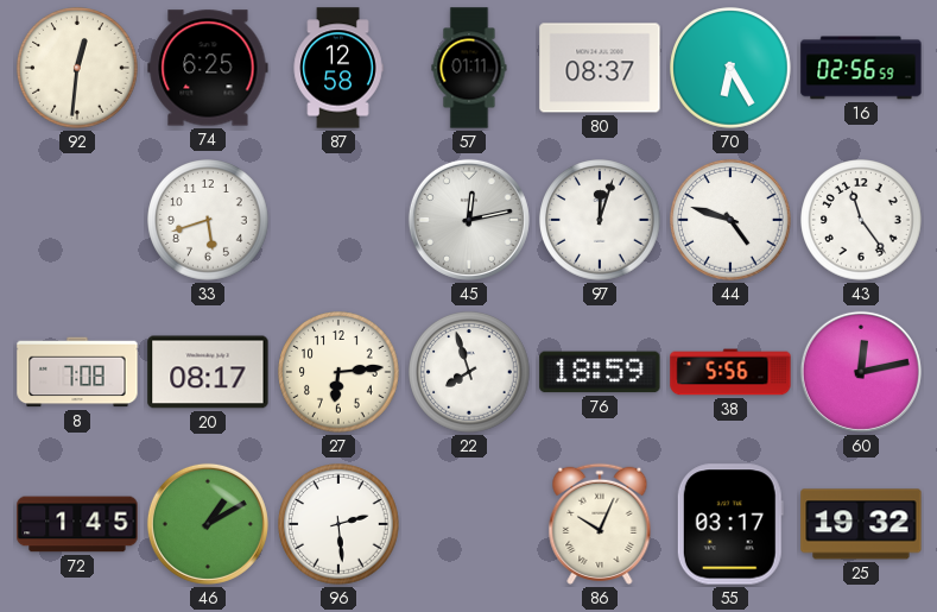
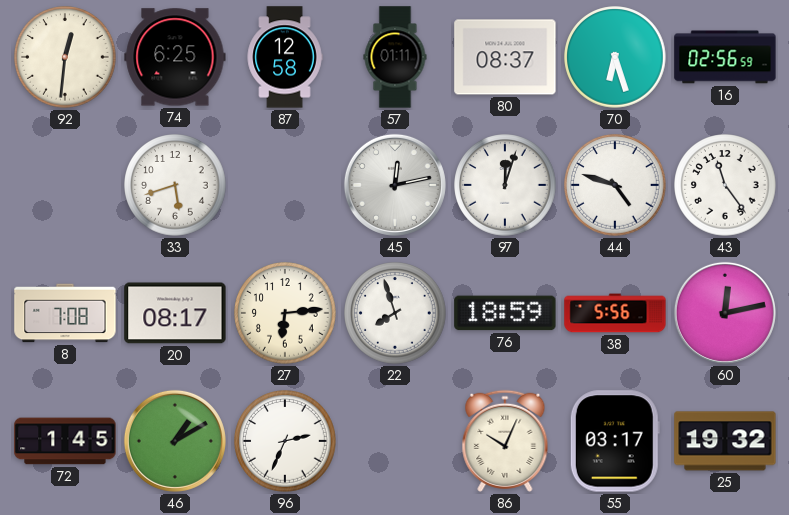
70: 6:25 -> 6:27
96: 2:29 -> 2:34
